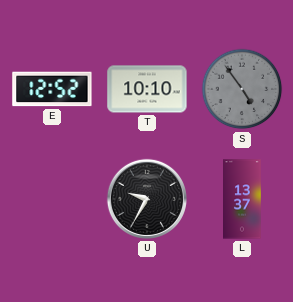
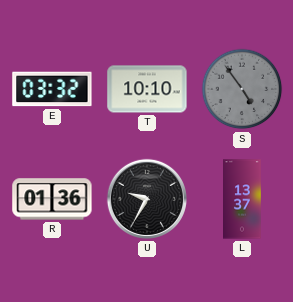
E: 12:52 -> 03:32
R: none -> 01:36
